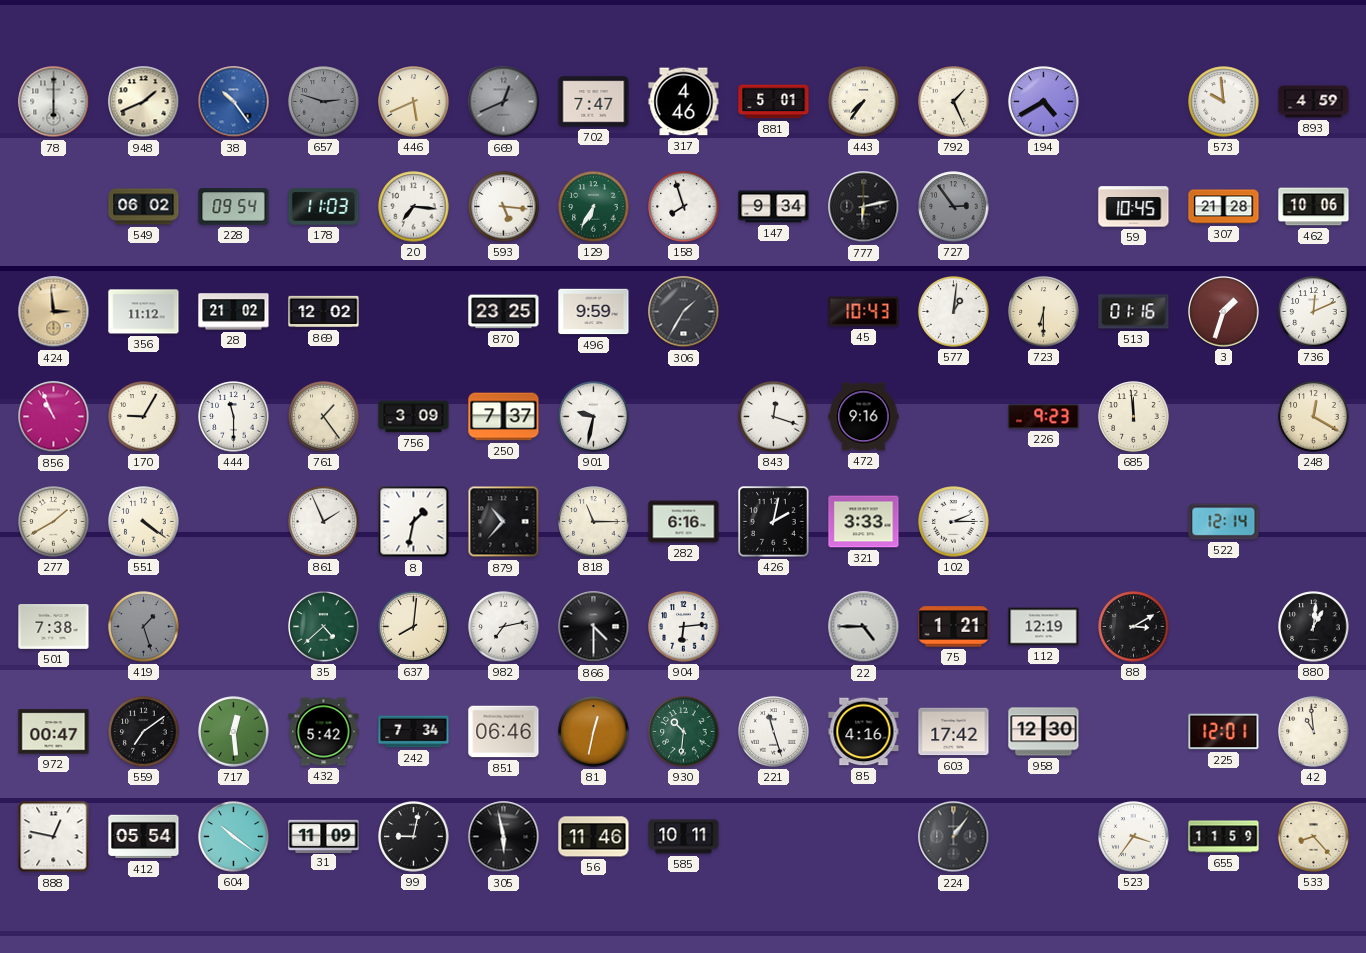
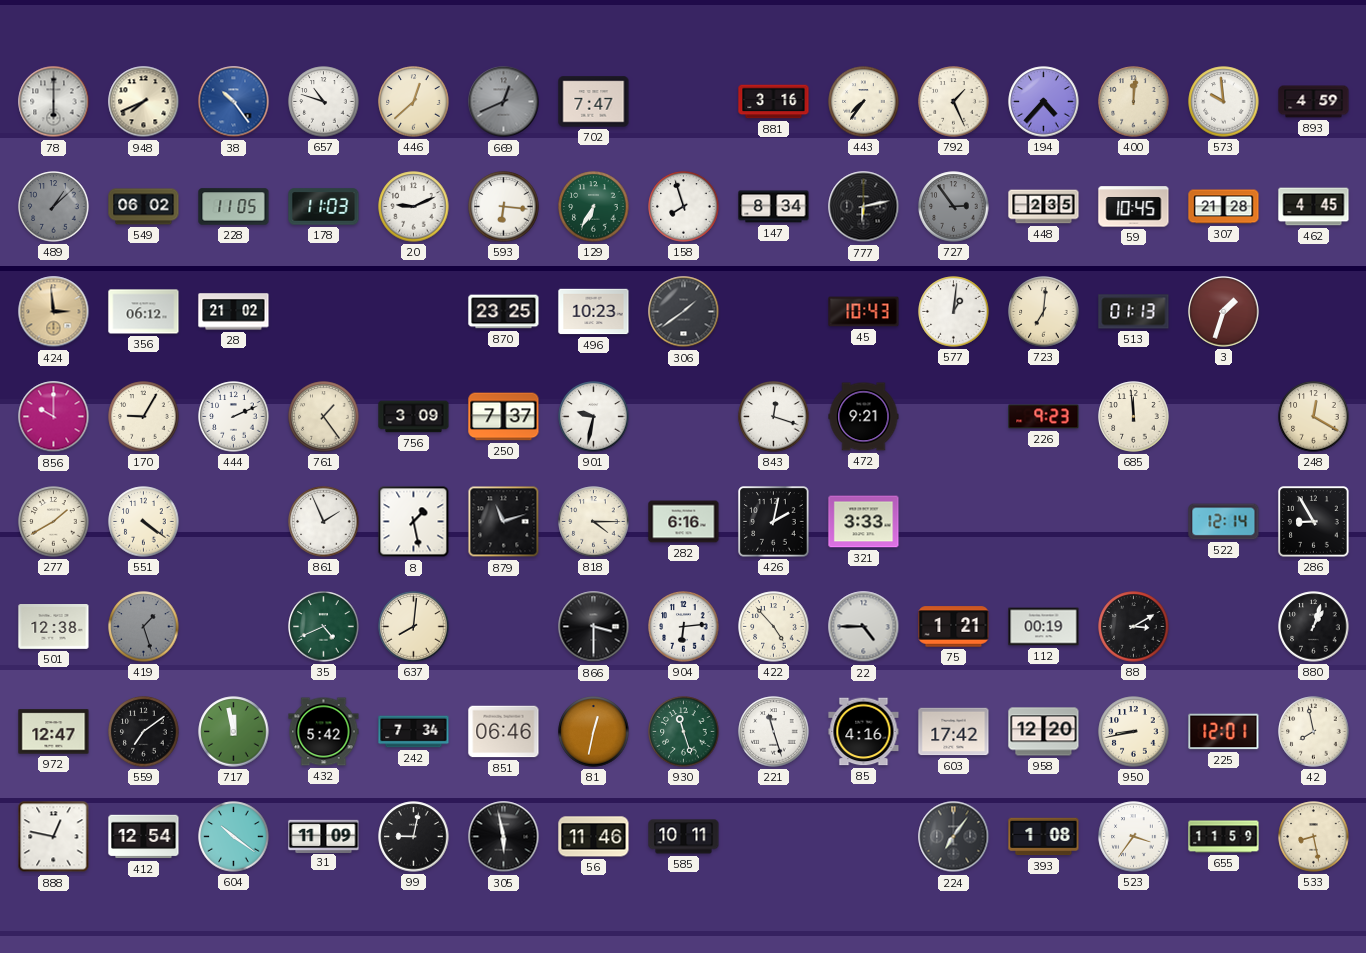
948: 1:41 -> 7:41
657: 2:48 -> 10:48
657 dial: grey -> white
446: 5:41 -> 12:38
317: 4:46 -> none
881: 5:01 -> 3:16
194: 4:40 -> 4:37
400: none -> 12:01
489: none -> 1:08
228: 09:54 -> 11:05
20: 7:16 -> 9:11
593: 5:16 -> 6:16
147: 9:34 -> 8:34
448: none -> 2:35
462: 10:06 -> 4:45
356: 11:12 -> 06:12
869: 12:02 -> none
496: 9:59 -> 10:23
306: 1:35 -> 1:39
723: 6:30 -> 7:01
513: 01:16 -> 01:13
736: 12:11 -> none
856: 10:56 -> 10:00
444: 11:30 -> 2:11
472: 9:16 -> 9:21
8: 1:32 -> 1:28
879: 10:37 -> 11:12
818: 11:15 -> 4:15
102: 2:15 -> none
286: none -> 8:55
501: 7:38 -> 12:38
35: 4:38 -> 4:41
982: 7:13 -> none
866: 4:30 -> 3:30
422: none -> 4:53
112: 12:19 -> 00:19
880: 1:01 -> 1:03
972: 00:47 -> 12:47
717: 12:29 -> 11:58
930: 10:31 -> 11:27
958: 12:30 -> 12:20
950: none -> 8:43
42: 10:59 -> 7:58
412: 05:54 -> 12:54
224: 1:06 -> 7:06
393: none -> 1:08
533: 8:23 -> 8:28
